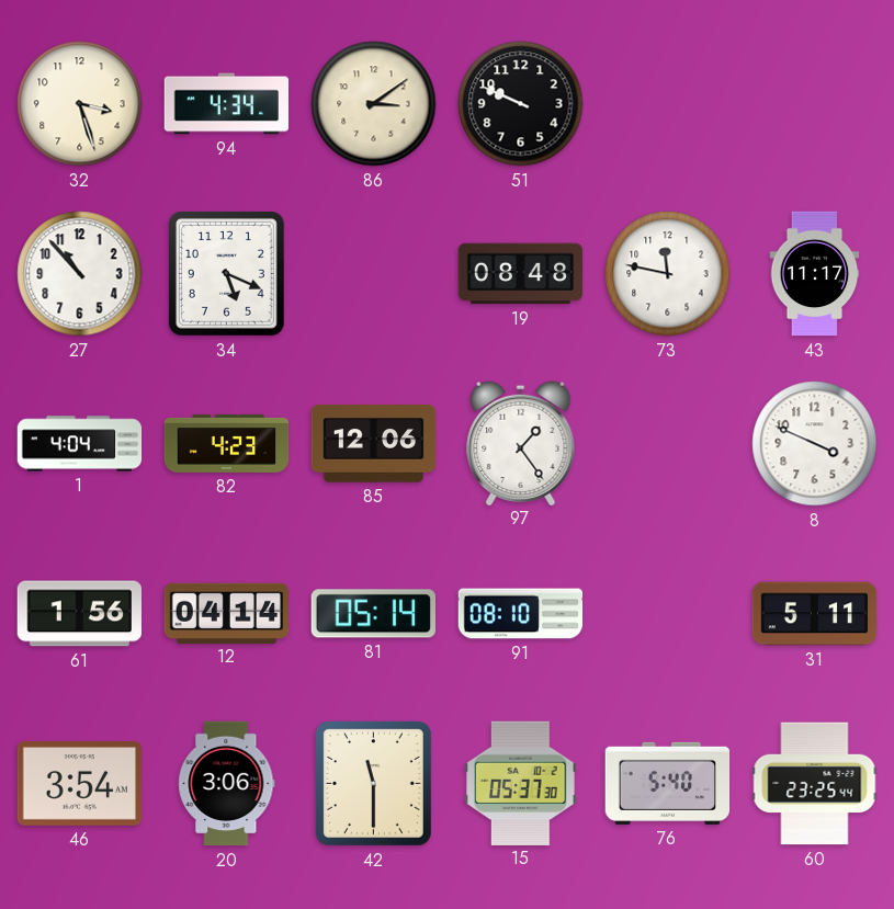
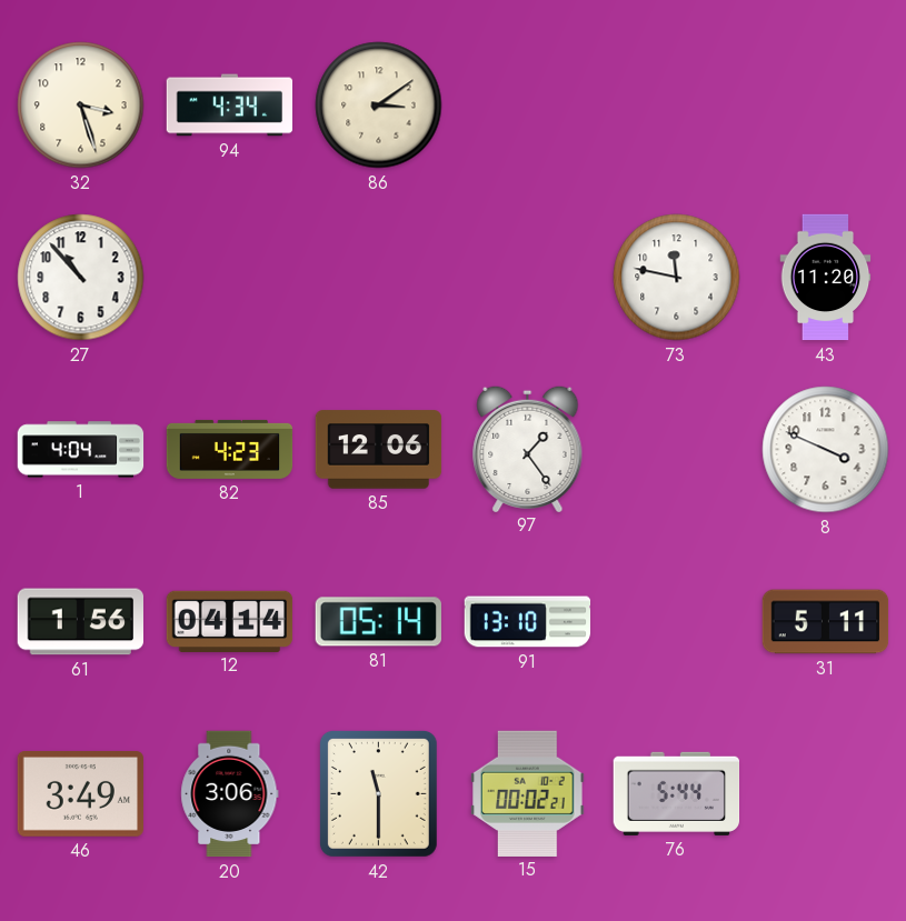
51: 9:49 -> none
34: 5:19 -> none
19: 08:48 -> none
43: 11:17 -> 11:20
91: 08:10 -> 13:10
46: 3:54 -> 3:49
15: 05:37 -> 00:02
76: 5:40 -> 5:44
60: 23:25 -> none
